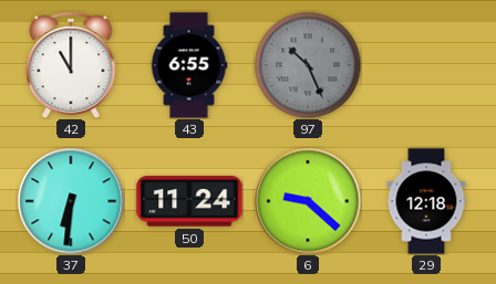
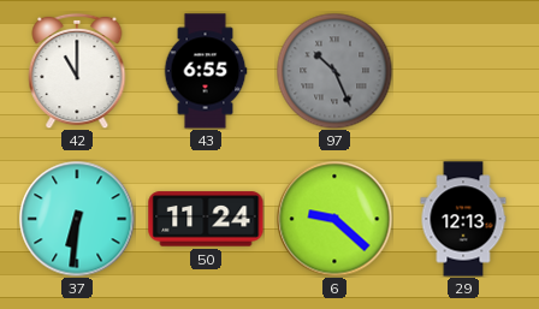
29: 12:18 -> 12:13
